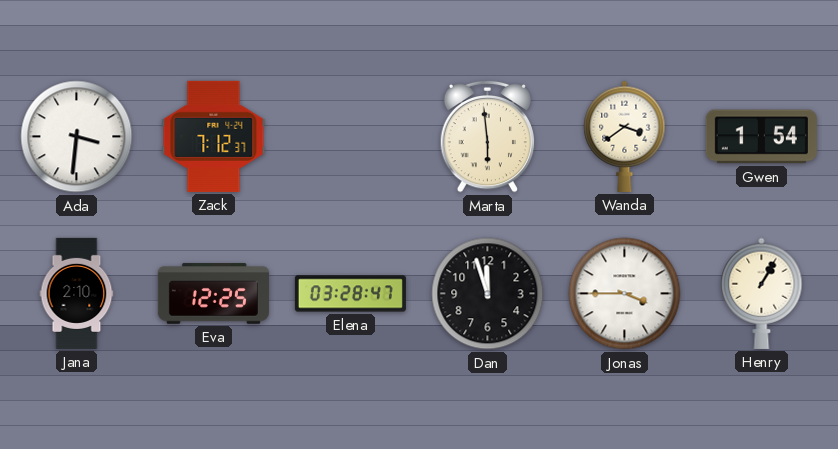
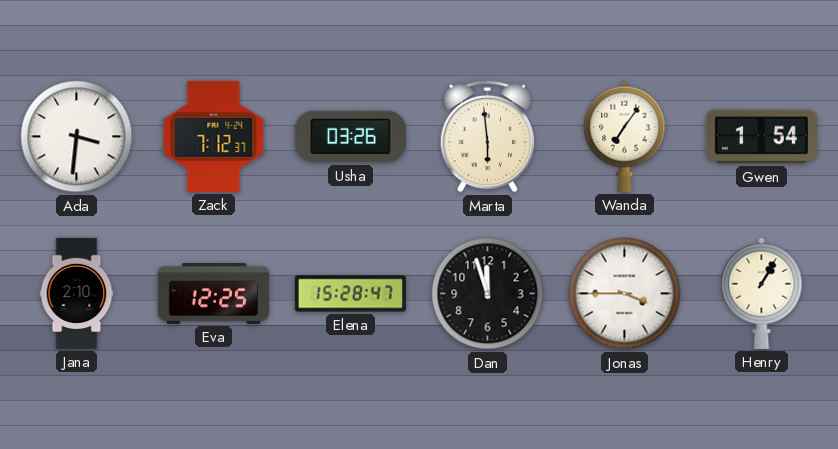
Usha: none -> 03:26
Wanda: 3:39 -> 7:06
Elena: 03:28 -> 15:28
